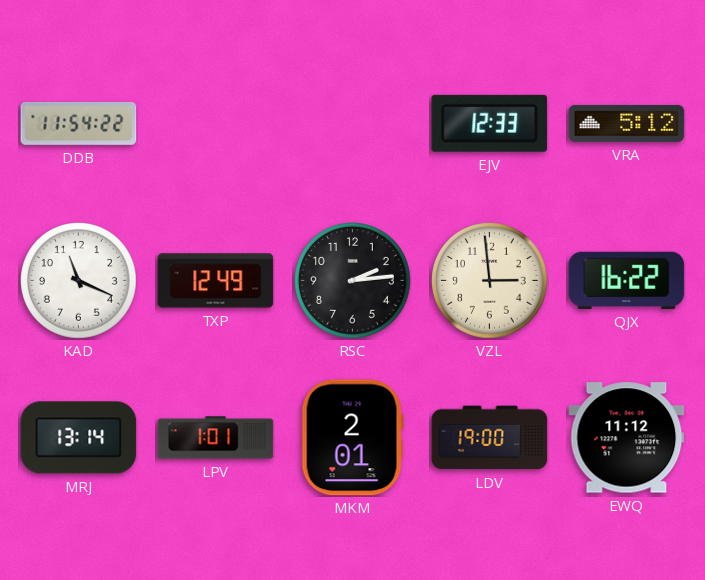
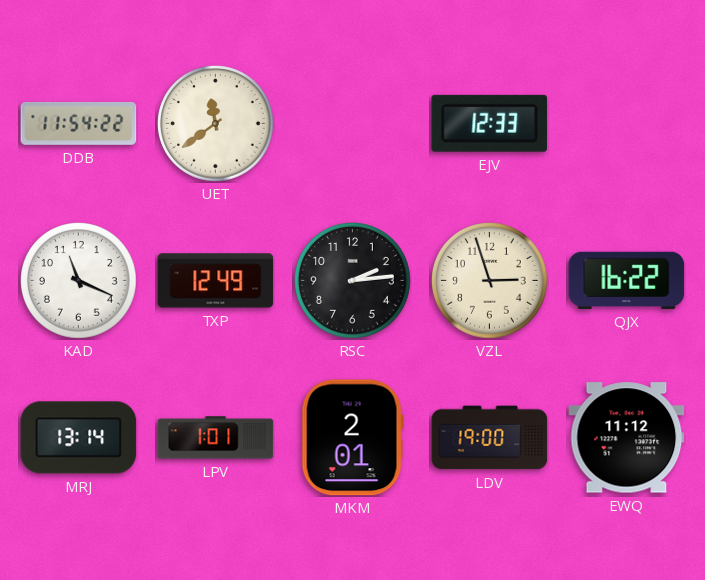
UET: none -> 11:39
VRA: 5:12 -> none
VZL: 2:59 -> 2:57
